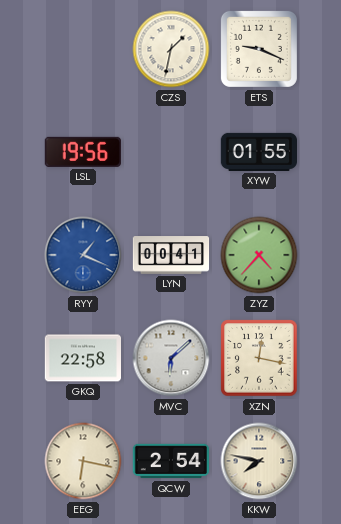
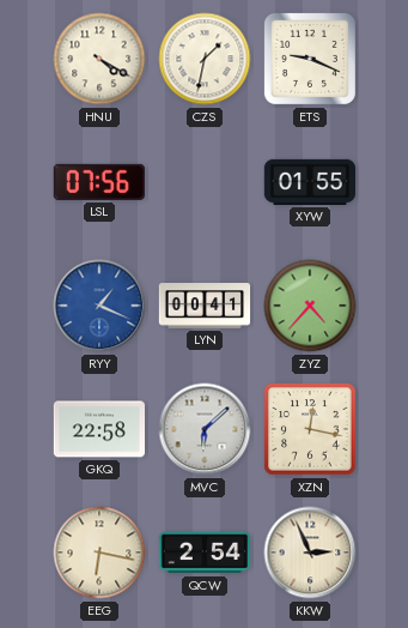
HNU: none -> 4:20
LSL: 19:56 -> 07:56
KKW: 7:47 -> 2:56
